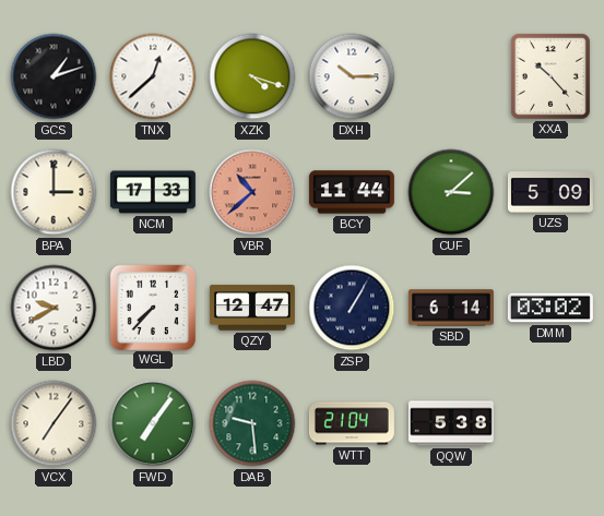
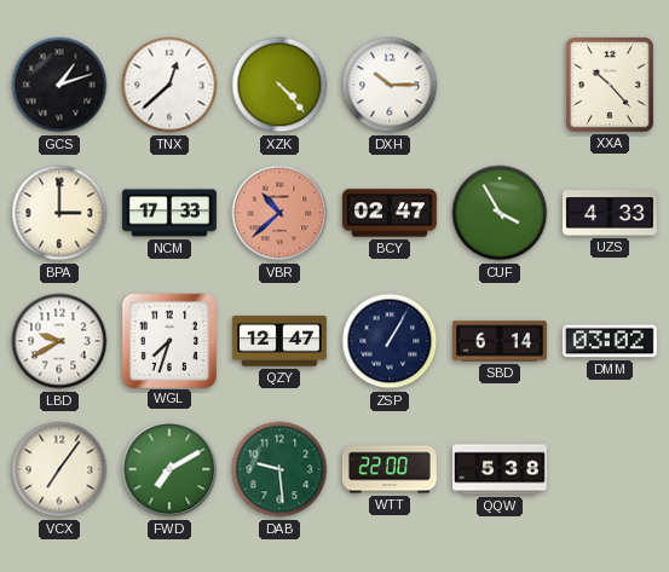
XZK: 4:18 -> 4:23
BCY: 11:44 -> 02:47
CUF: 3:08 -> 3:55
UZS: 5:09 -> 4:33
WGL: 7:37 -> 7:33
FWD: 7:06 -> 7:10
WTT: 21:04 -> 22:00
